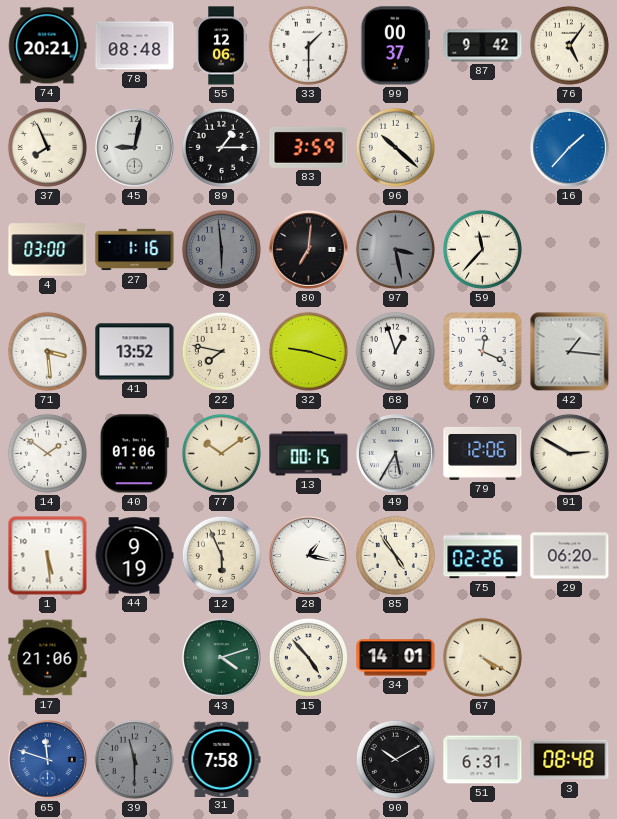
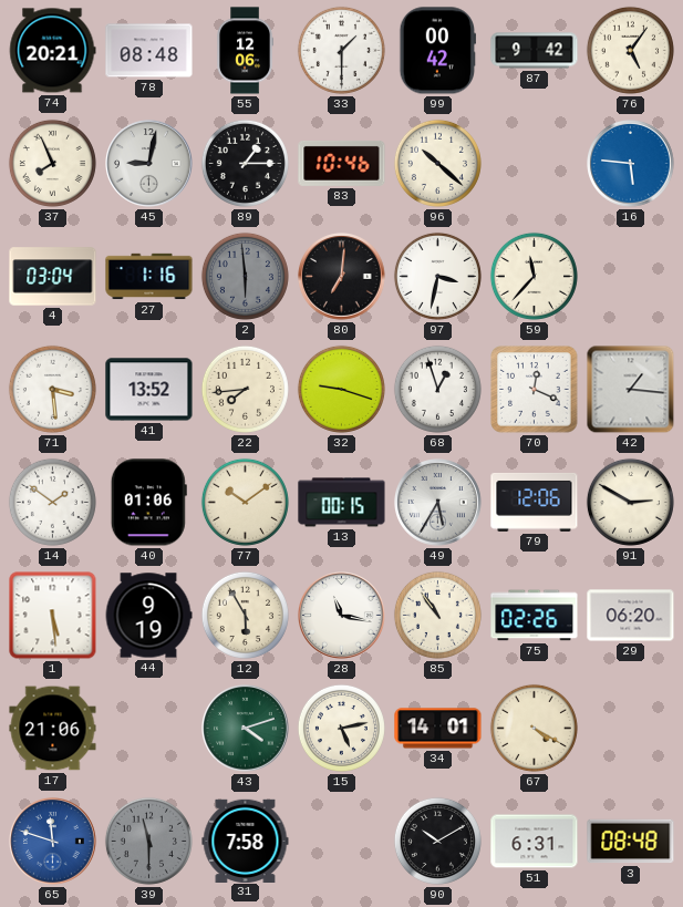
99: 00:37 -> 00:42
83: 3:59 -> 10:46
16: 1:37 -> 5:46
4: 03:00 -> 03:04
97: 3:28 -> 3:32
97 dial: grey -> white
22: 7:47 -> 7:44
12: 5:56 -> 5:55
28: 1:17 -> 11:17
85: 4:54 -> 10:54
15: 4:53 -> 5:13
